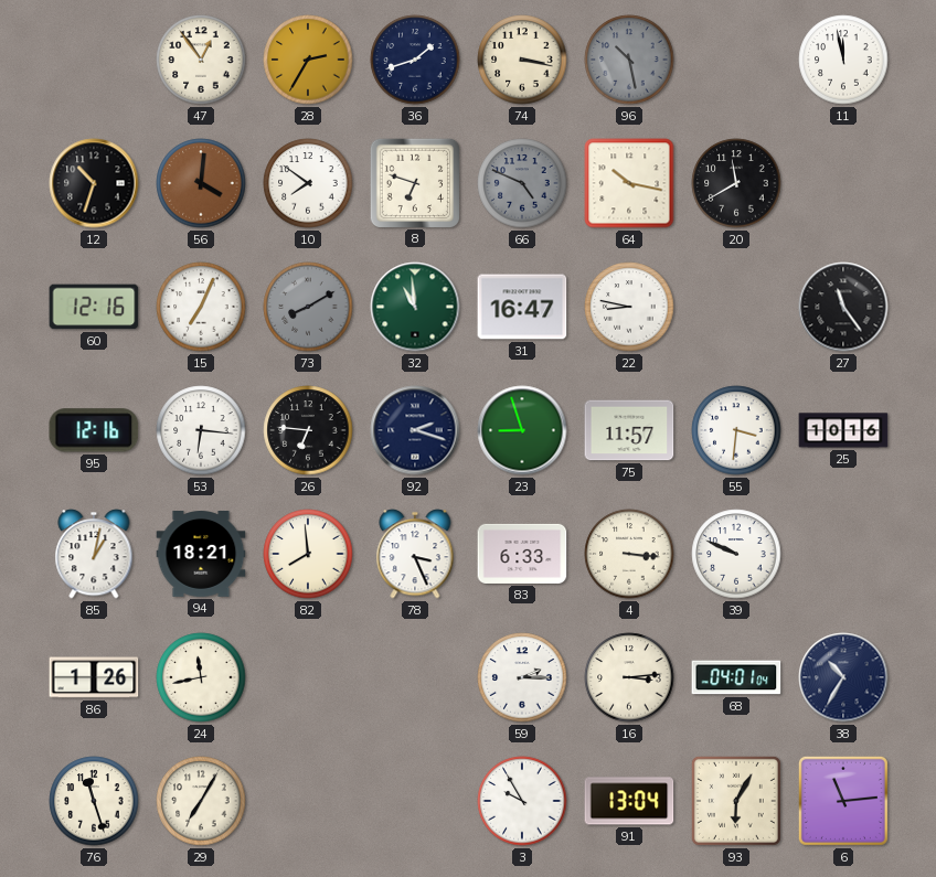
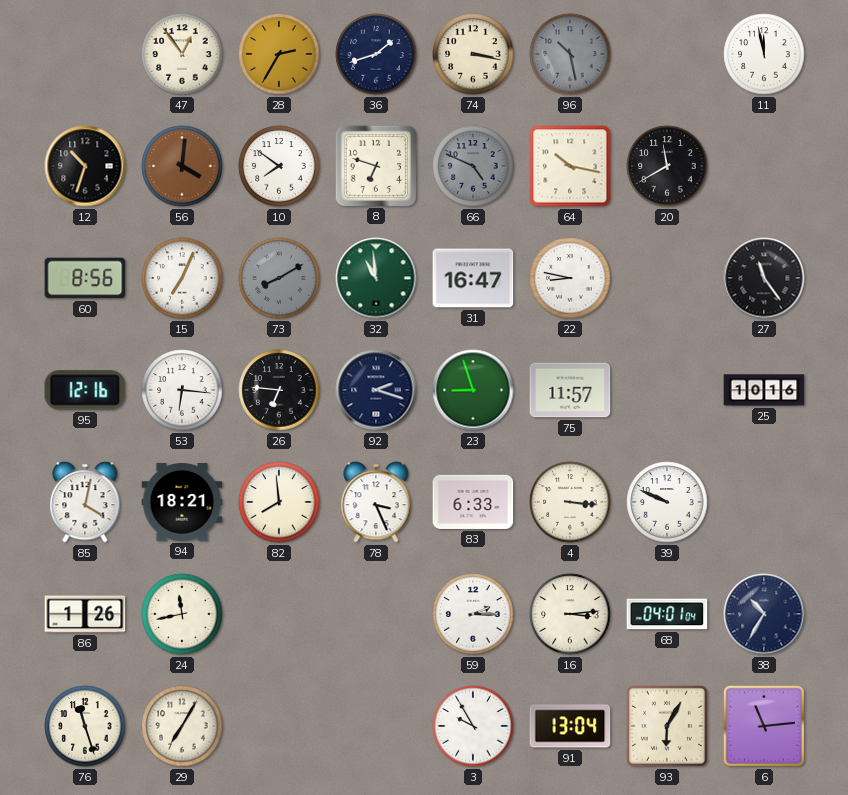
60: 12:16 -> 8:56
55: 3:31 -> none
85: 1:02 -> 4:02
